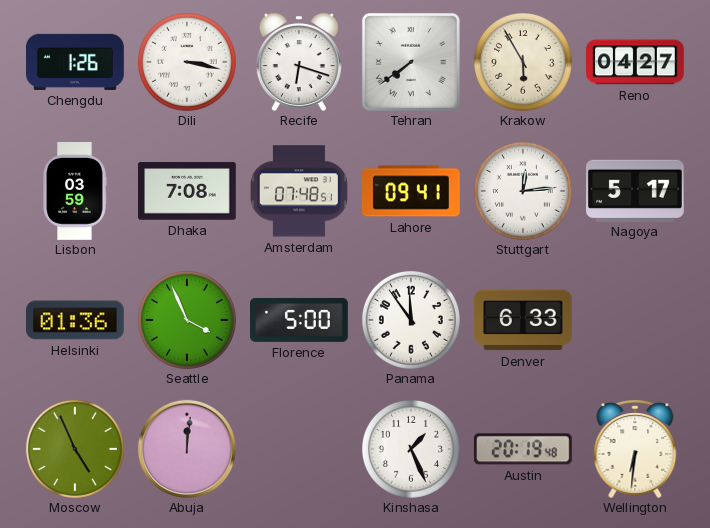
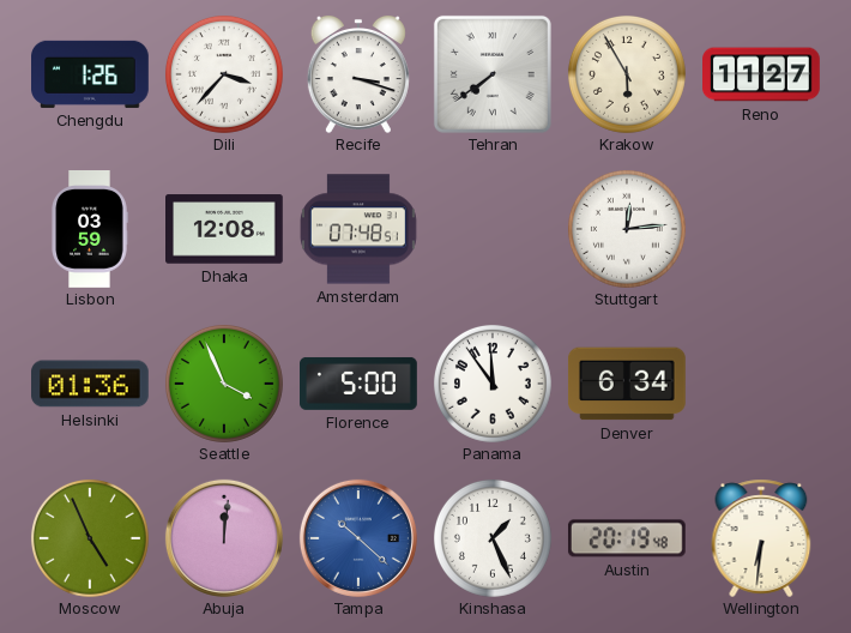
Dili: 3:17 -> 3:37
Recife: 6:18 -> 3:18
Reno: 04:27 -> 11:27
Dhaka: 7:08 -> 12:08
Lahore: 09:41 -> none
Nagoya: 5:17 -> none
Denver: 6:33 -> 6:34
Tampa: none -> 10:22
